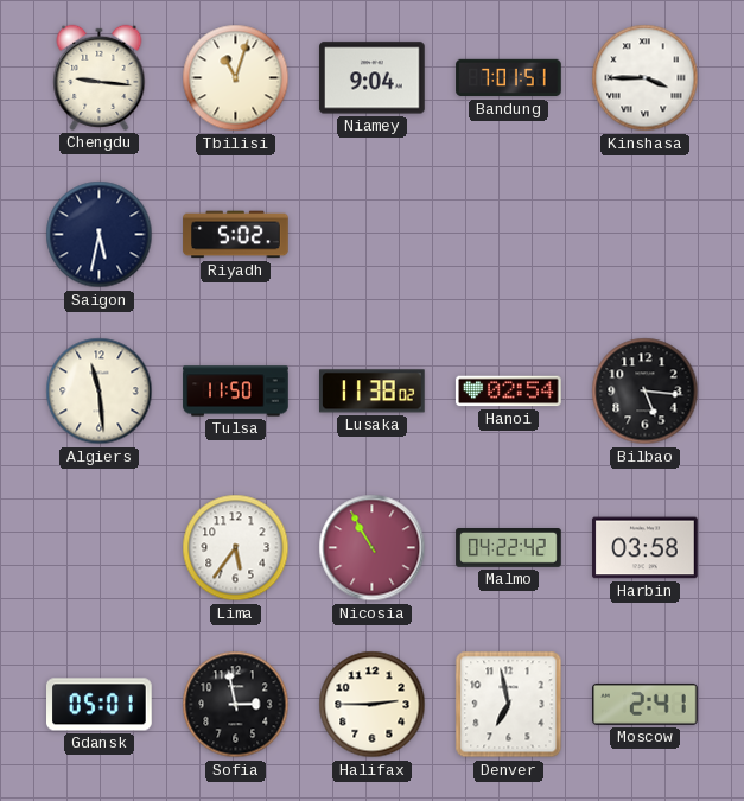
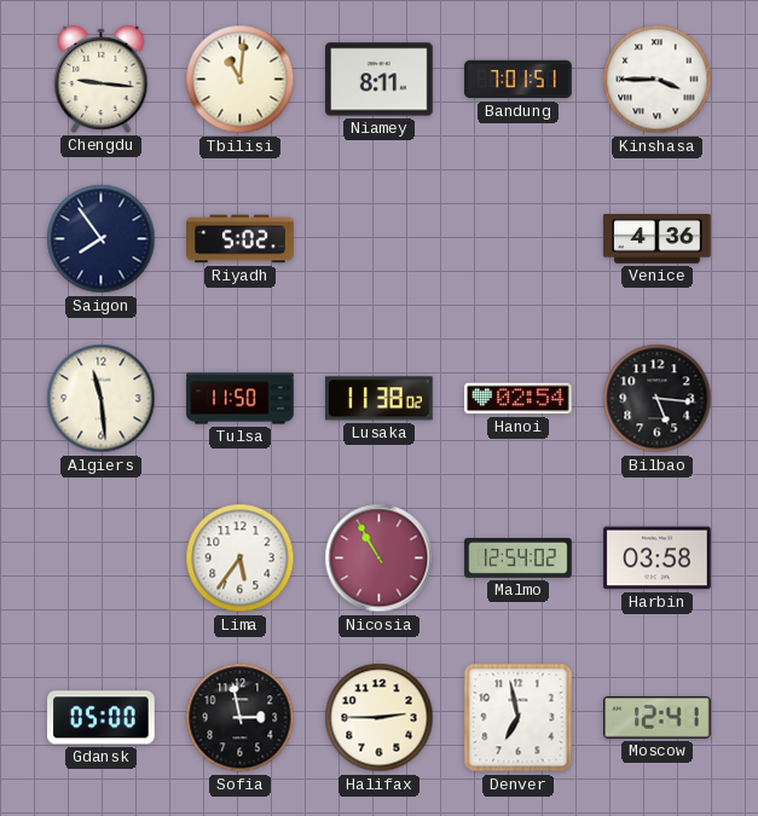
Tbilisi: 11:03 -> 11:01
Niamey: 9:04 -> 8:11
Saigon: 5:32 -> 7:54
Venice: none -> 4:36
Malmo: 04:22 -> 12:54
Gdansk: 05:01 -> 05:00
Moscow: 2:41 -> 12:41
